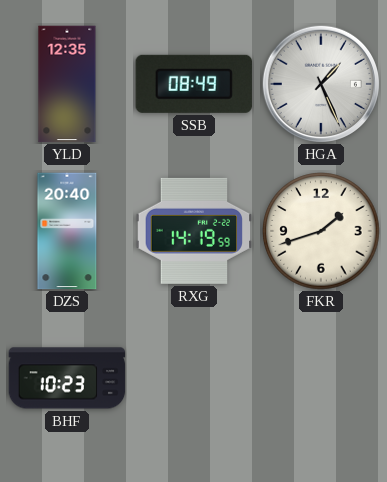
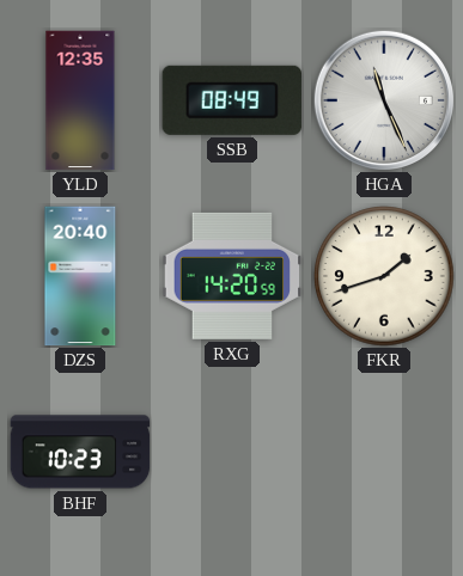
HGA: 1:26 -> 11:26
RXG: 14:19 -> 14:20
